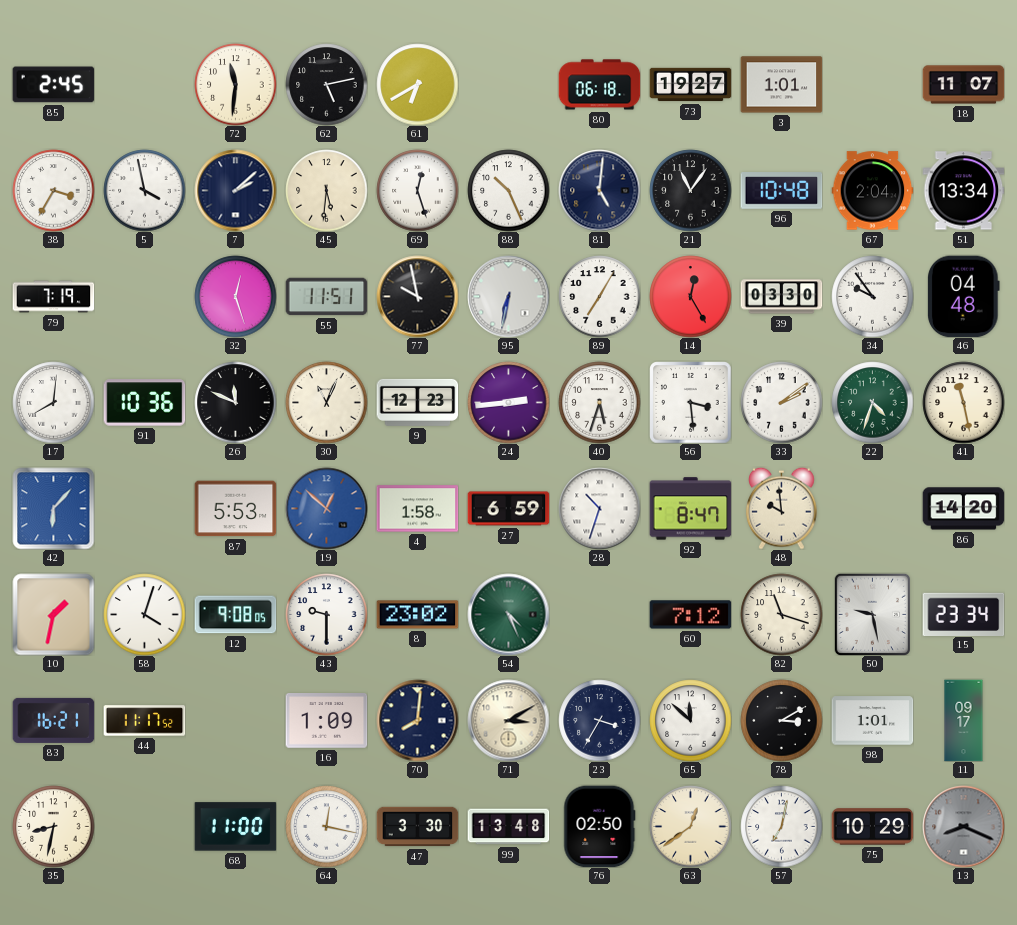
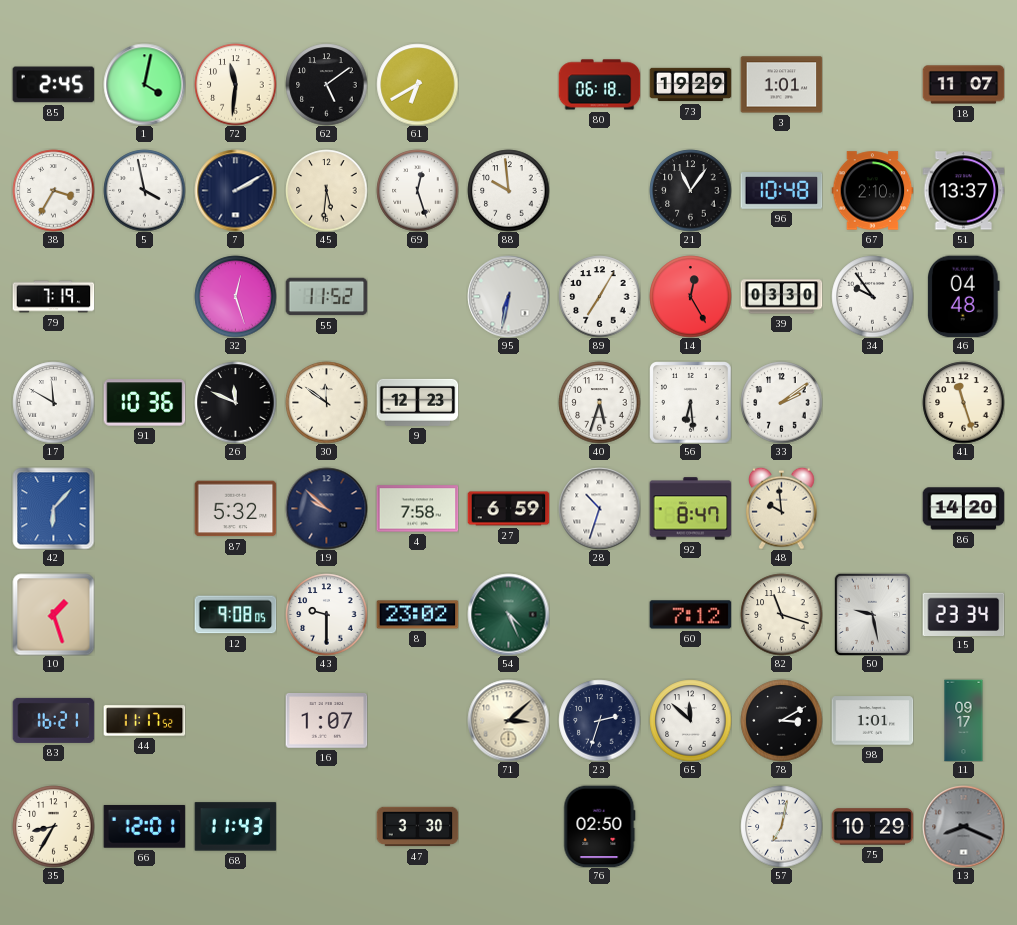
1: none -> 4:02
62: 5:13 -> 5:09
73: 19:27 -> 19:29
7: 2:08 -> 2:10
88: 10:26 -> 9:59
81: 5:01 -> none
67: 2:04 -> 2:10
51: 13:34 -> 13:37
55: 11:51 -> 11:52
77: 9:58 -> none
17: 8:01 -> 11:50
30: 11:04 -> 11:51
24: 2:44 -> none
56: 3:29 -> 6:29
22: 4:33 -> none
41: 11:28 -> 11:27
87: 5:53 -> 5:32
19: 12:52 -> 9:52
19 dial: blue -> navy
4: 1:58 -> 7:58
10: 1:32 -> 1:27
58: 4:03 -> none
16: 1:09 -> 1:07
70: 8:01 -> none
71: 3:10 -> 3:08
23: 3:35 -> 2:33
35: 8:32 -> 8:35
66: none -> 12:01
68: 11:00 -> 11:43
64: 12:17 -> none
99: 13:48 -> none
63: 12:39 -> none
